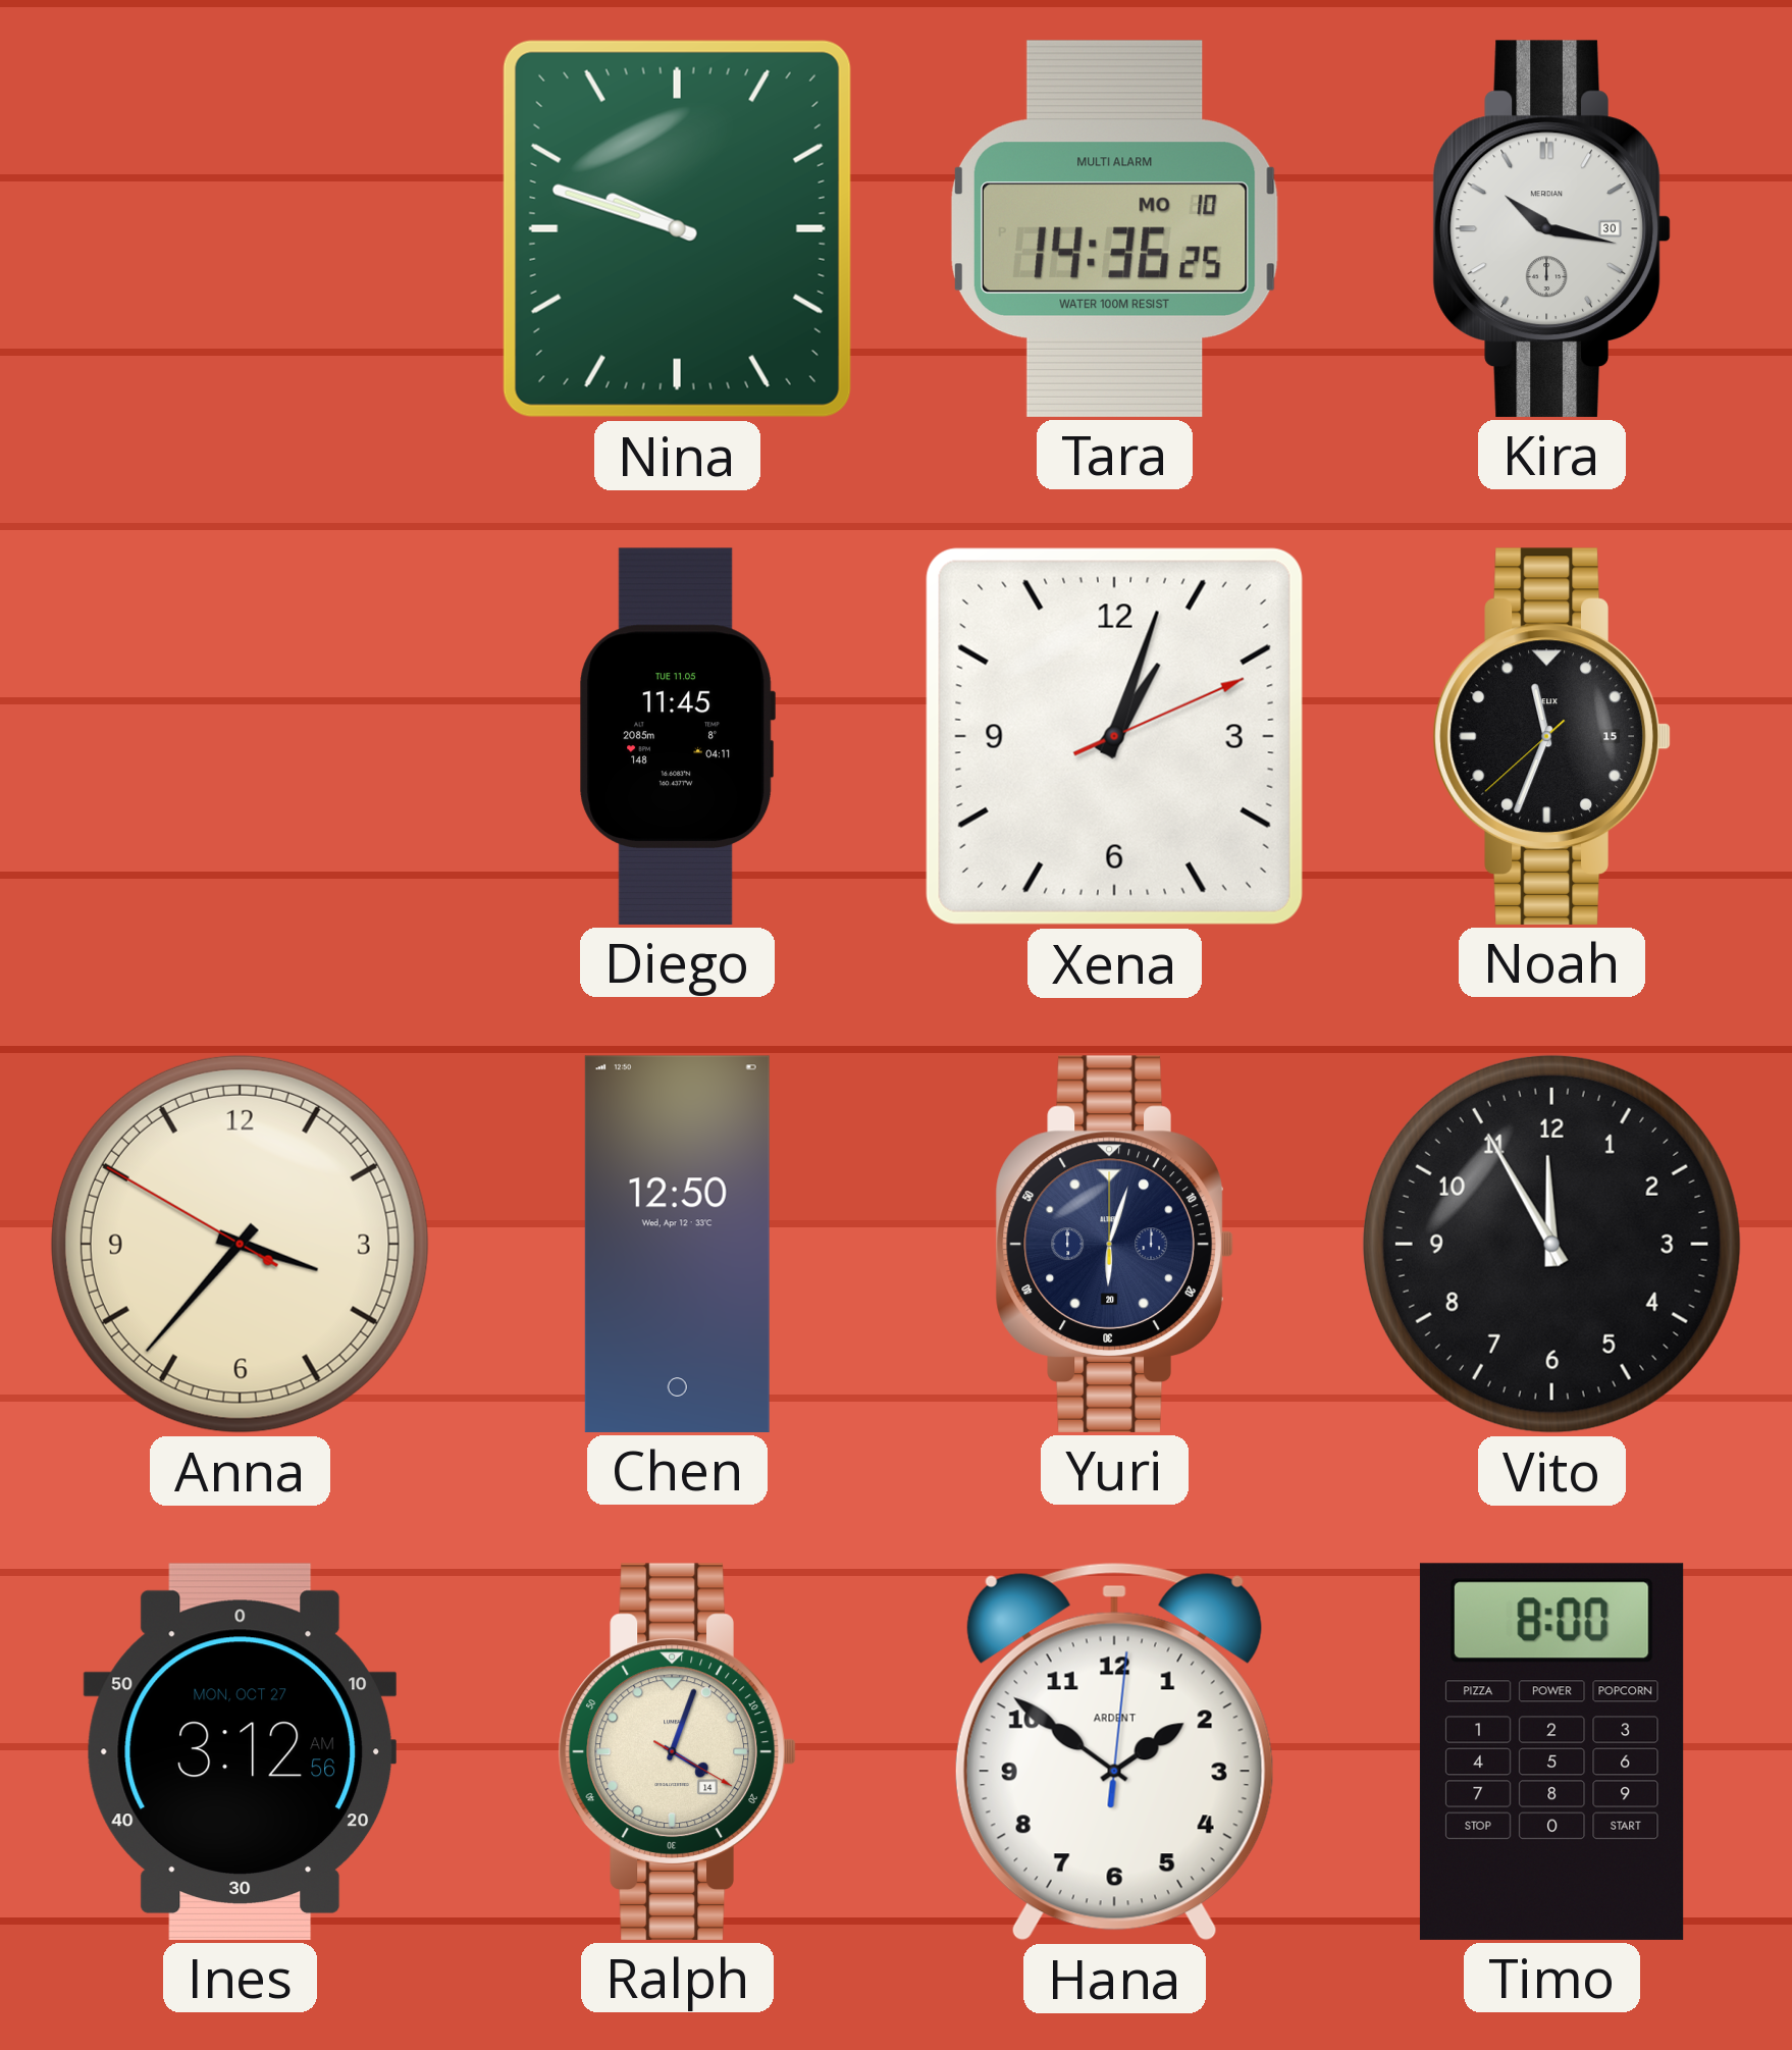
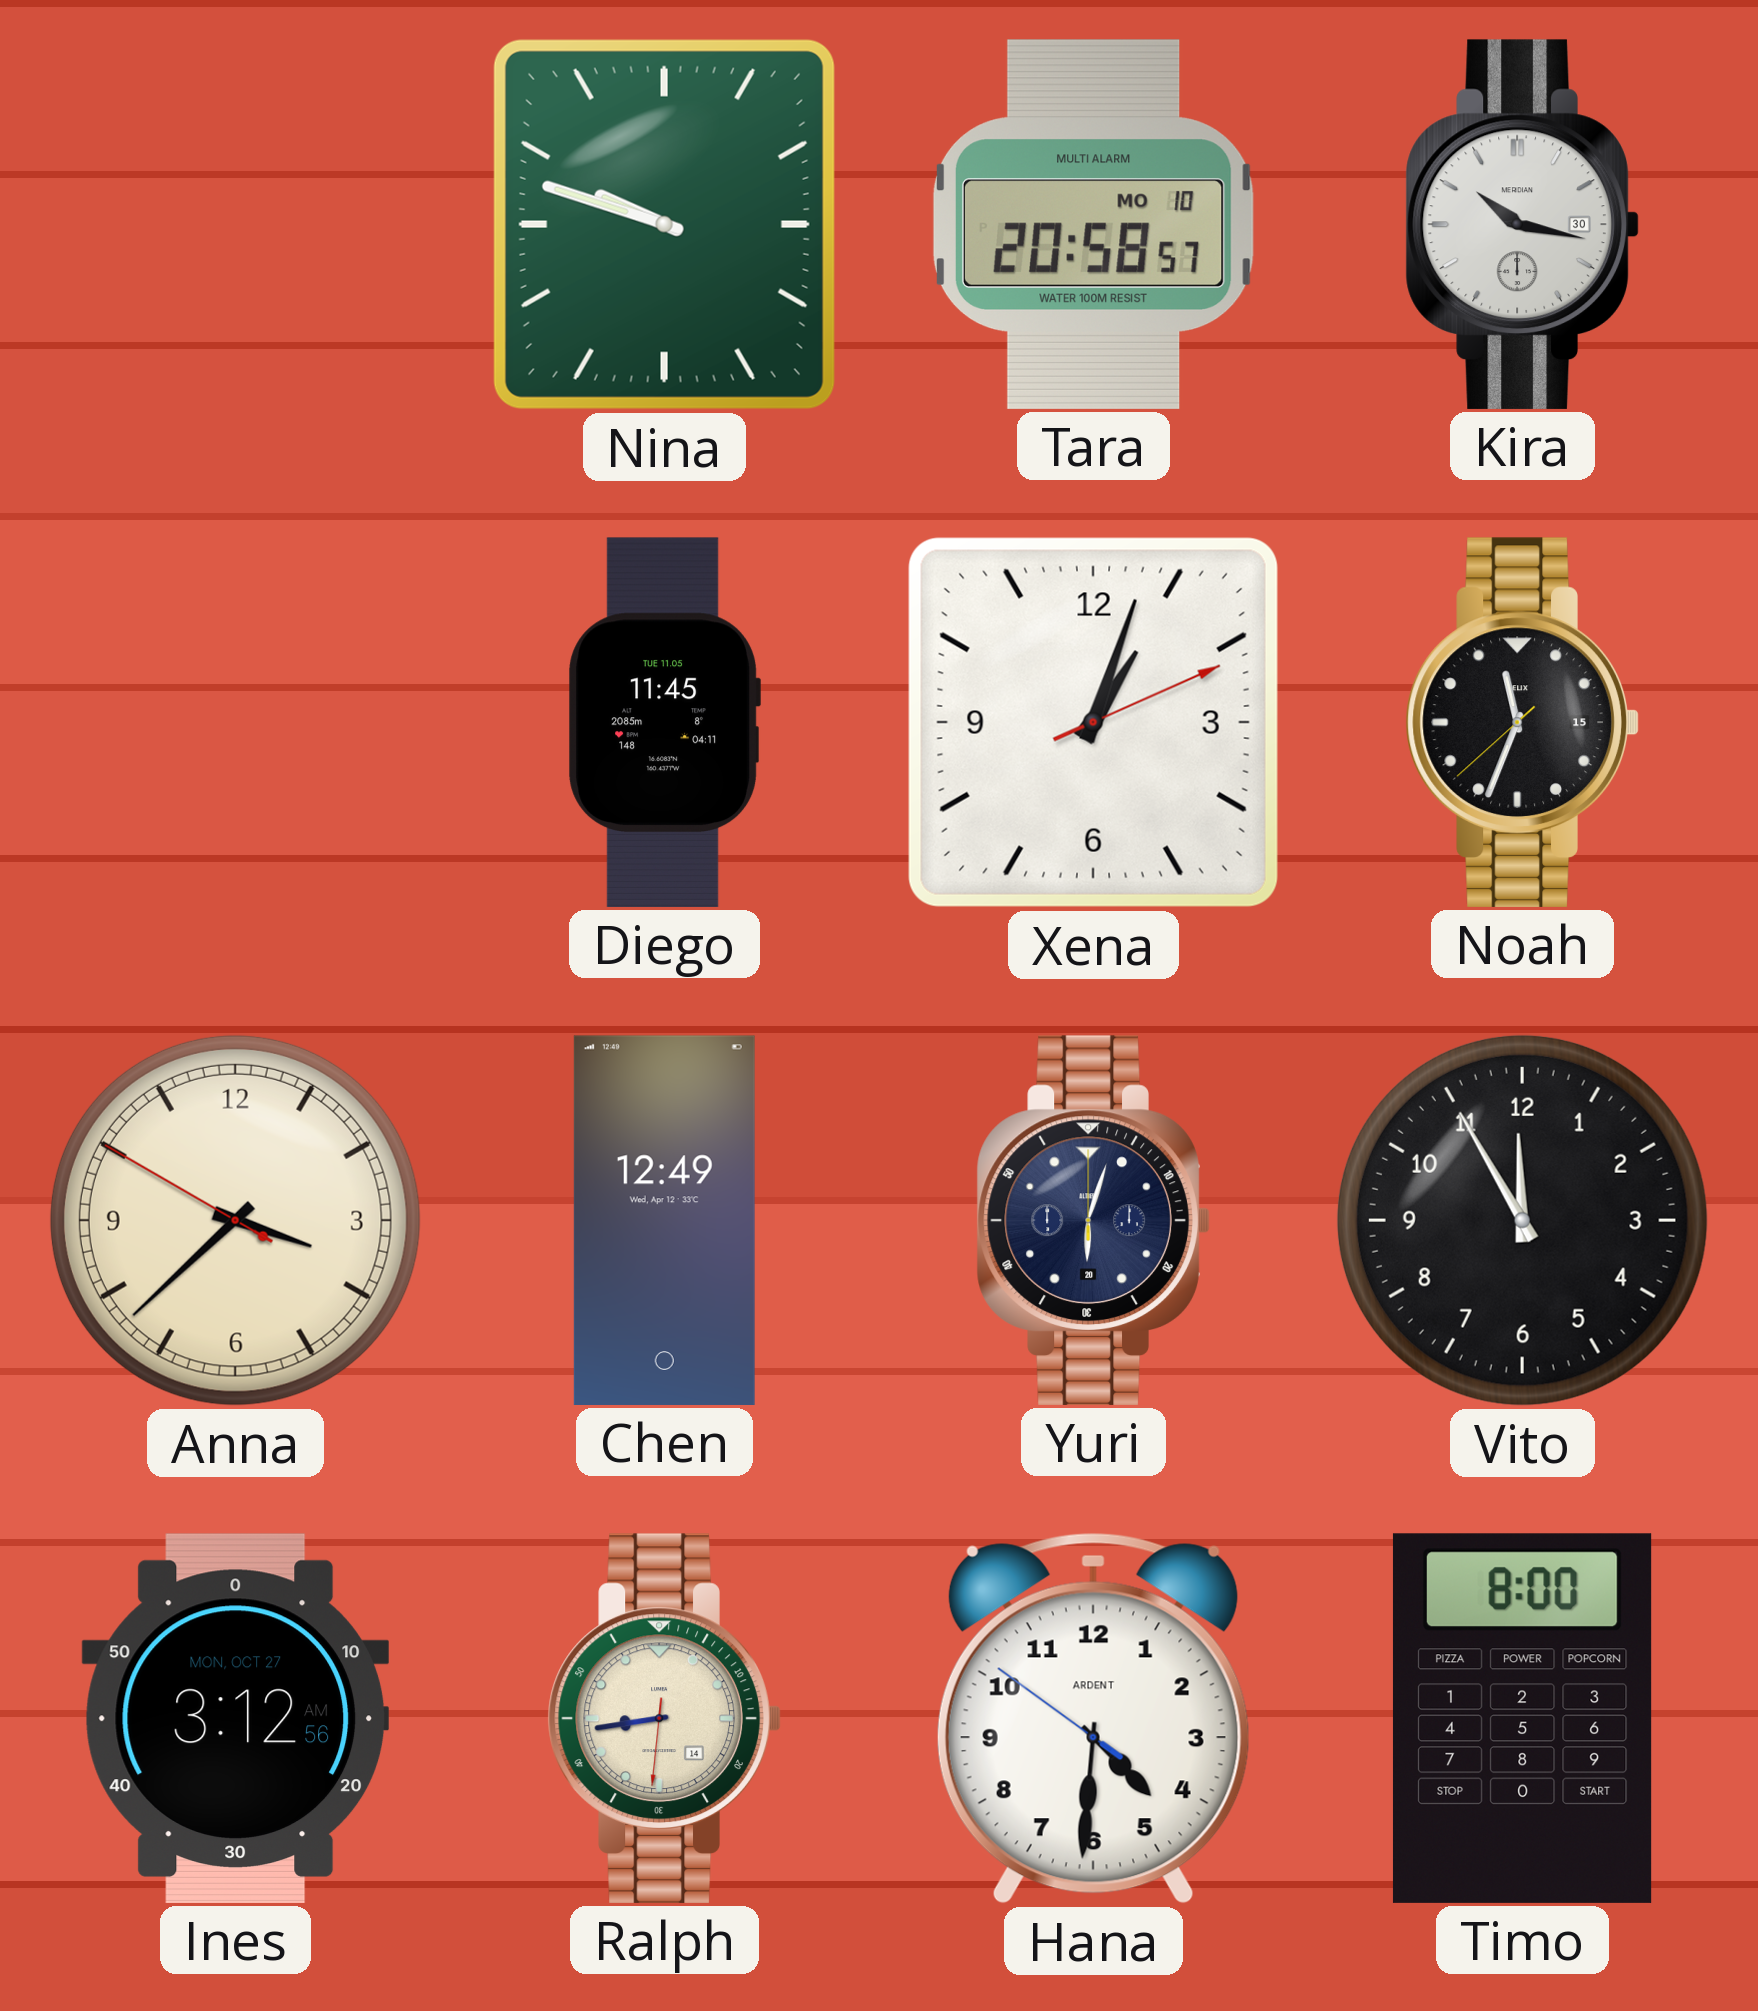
Tara: 14:36 -> 20:58
Anna: 3:36 -> 3:37
Chen: 12:50 -> 12:49
Ralph: 4:03 -> 8:43
Hana: 1:51 -> 4:30
